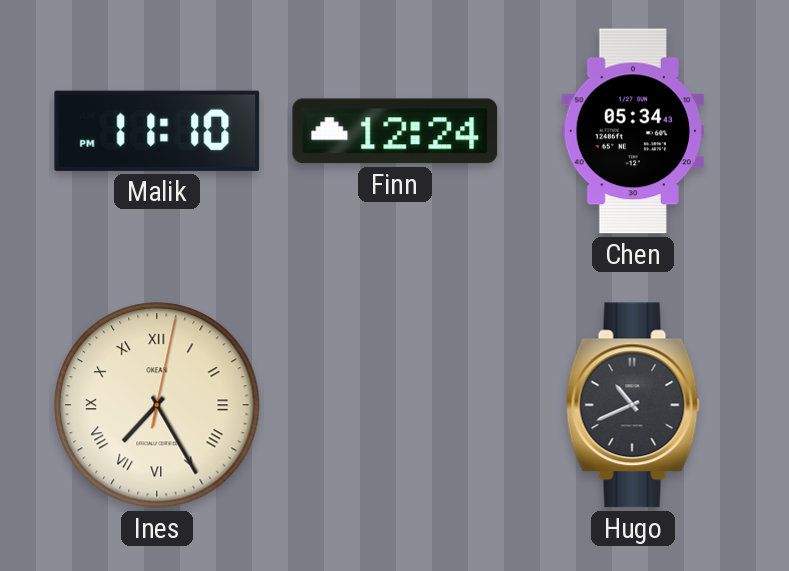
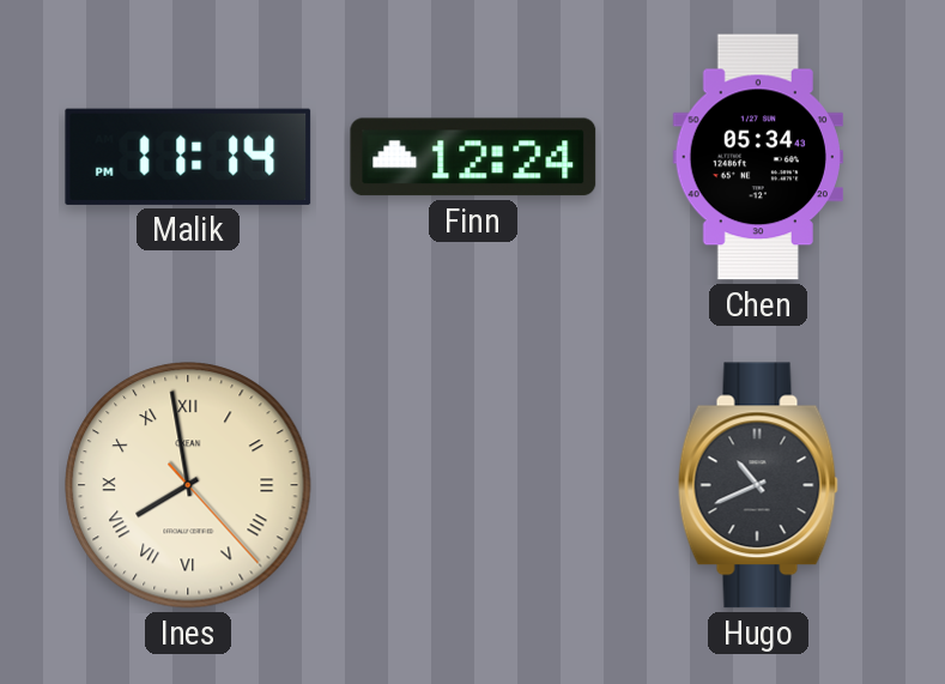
Malik: 11:10 -> 11:14
Ines: 7:25 -> 7:58
